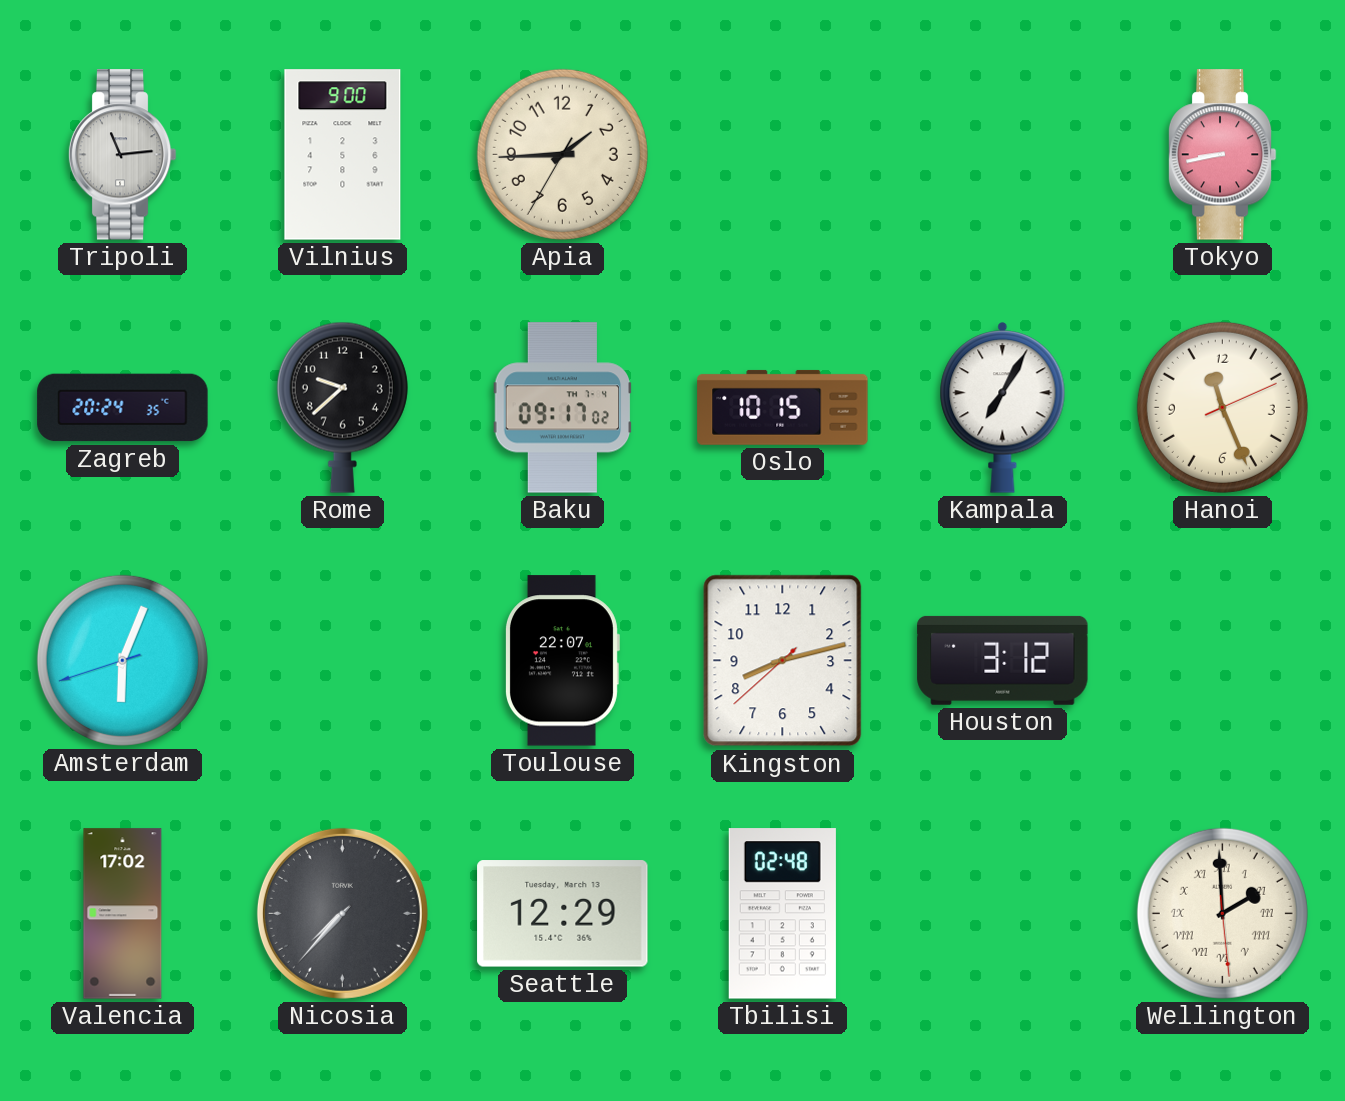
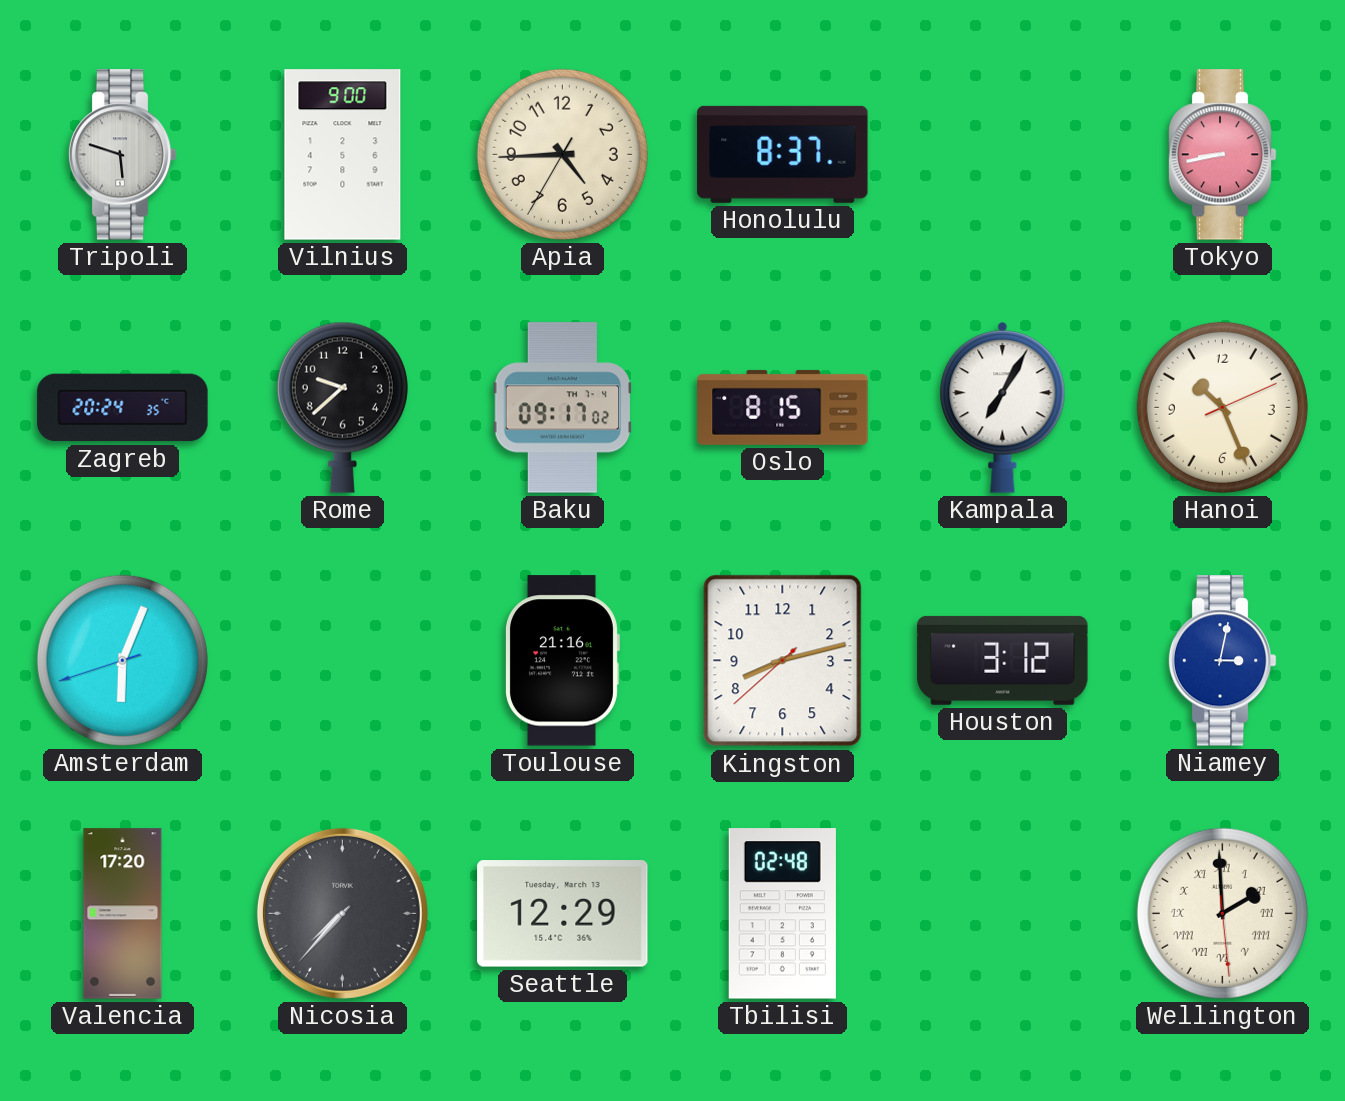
Tripoli: 11:14 -> 5:48
Apia: 1:44 -> 4:44
Honolulu: none -> 8:37
Oslo: 10:15 -> 8:15
Hanoi: 11:26 -> 10:26
Toulouse: 22:07 -> 21:16
Niamey: none -> 3:02
Valencia: 17:02 -> 17:20
